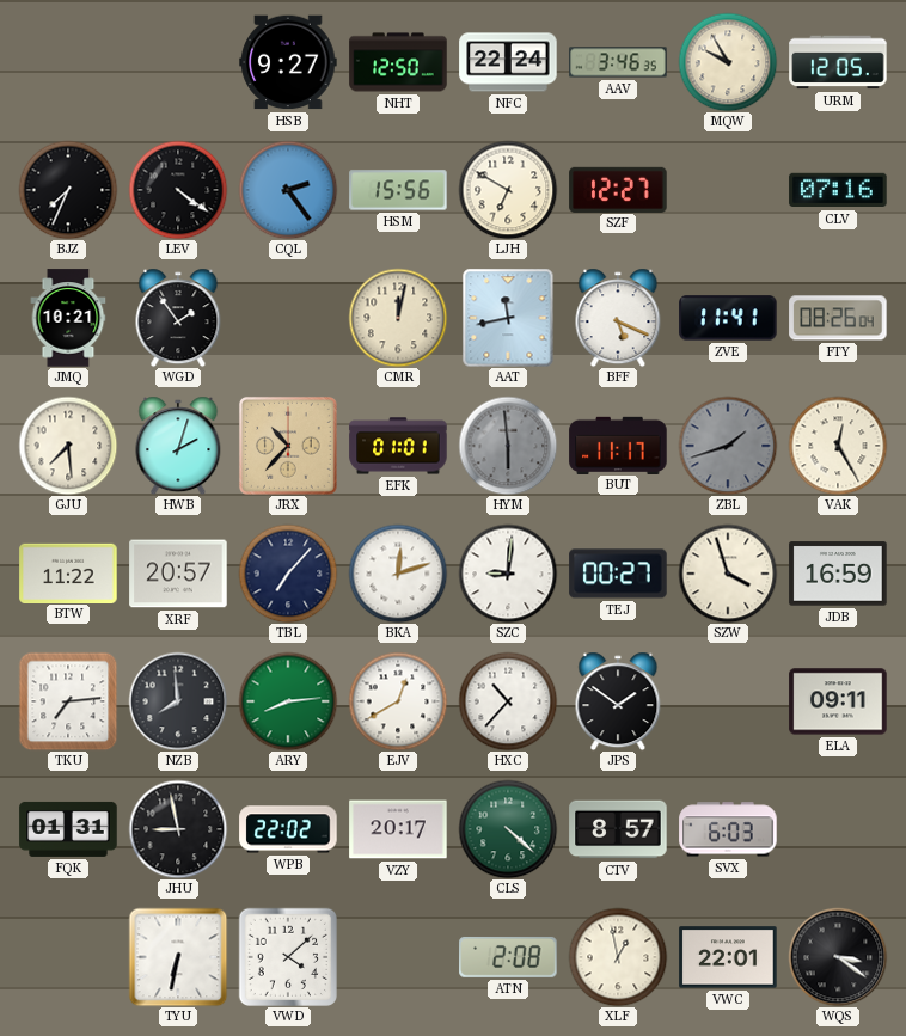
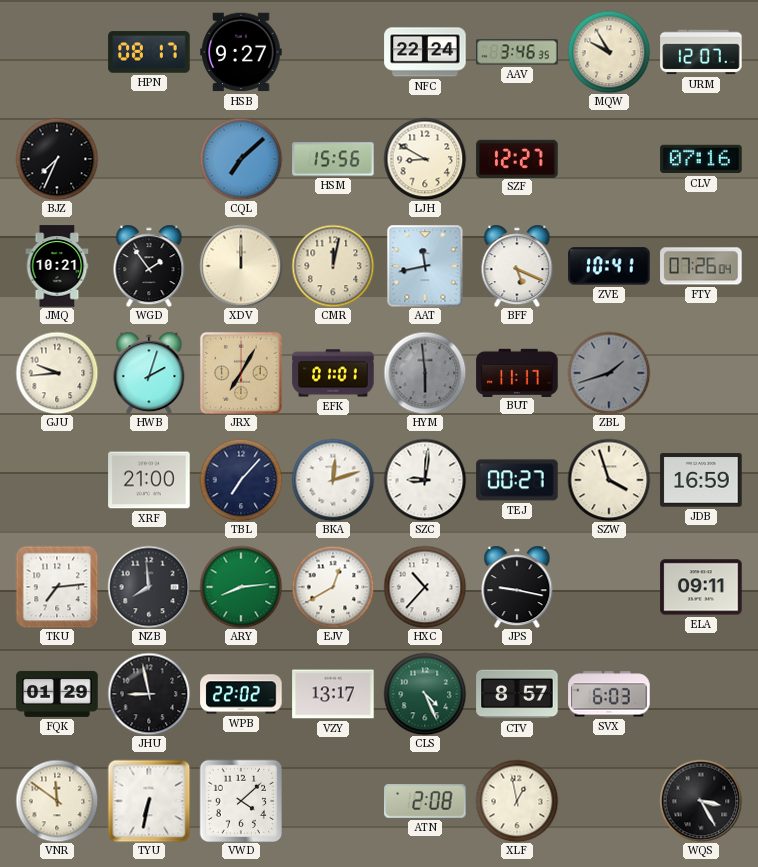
HPN: none -> 08:17
NHT: 12:50 -> none
URM: 12:05 -> 12:07
LEV: 4:21 -> none
CQL: 2:24 -> 7:08
LJH: 6:50 -> 8:50
XDV: none -> 12:00
ZVE: 11:41 -> 10:41
FTY: 08:26 -> 07:26
GJU: 7:29 -> 9:44
JRX: 10:37 -> 7:05
VAK: 12:25 -> none
BTW: 11:22 -> none
XRF: 20:57 -> 21:00
JPS: 1:51 -> 9:17
FQK: 01:31 -> 01:29
VZY: 20:17 -> 13:17
CLS: 4:22 -> 4:26
VNR: none -> 11:51
VWC: 22:01 -> none
WQS: 3:21 -> 3:25
